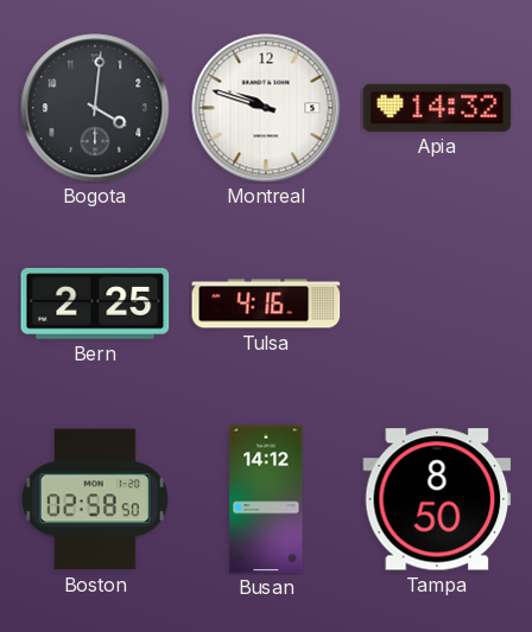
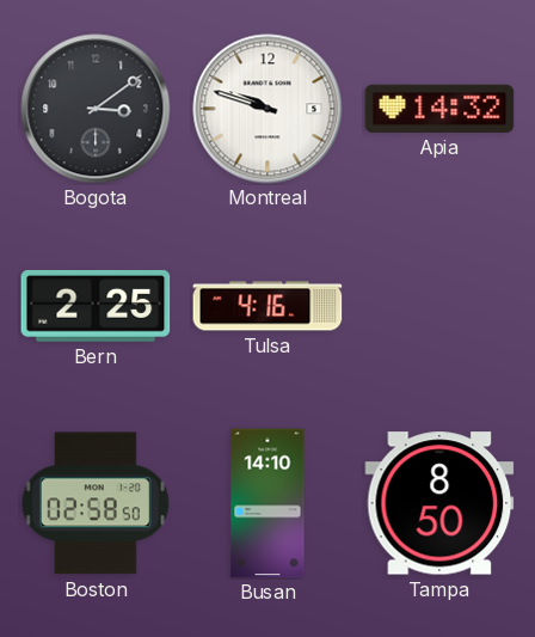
Bogota: 4:01 -> 3:09
Busan: 14:12 -> 14:10
